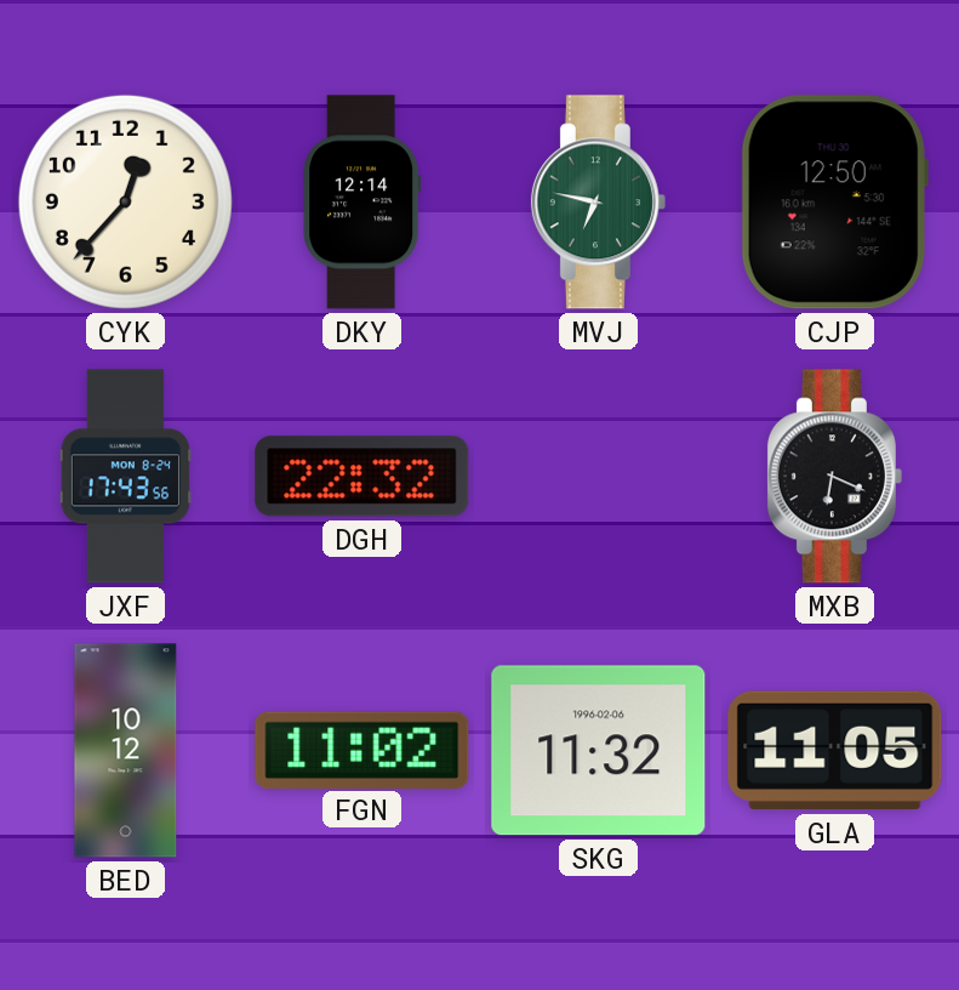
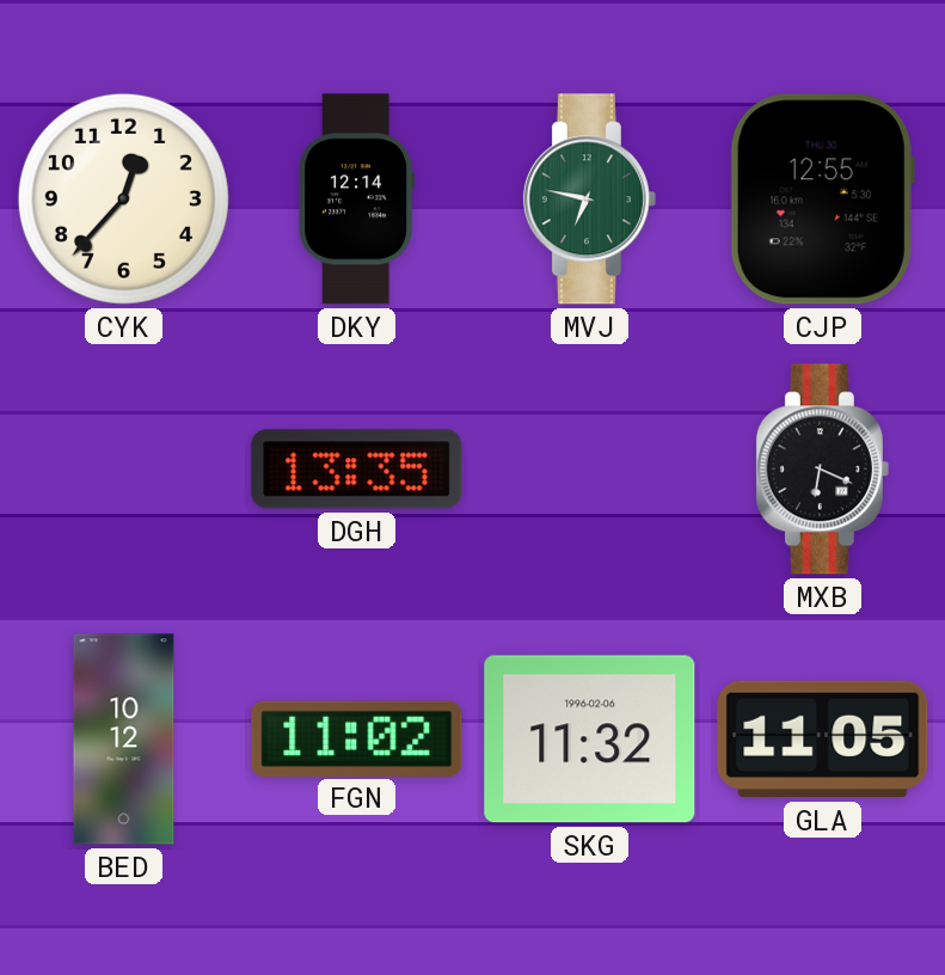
CJP: 12:50 -> 12:55
JXF: 17:43 -> none
DGH: 22:32 -> 13:35
